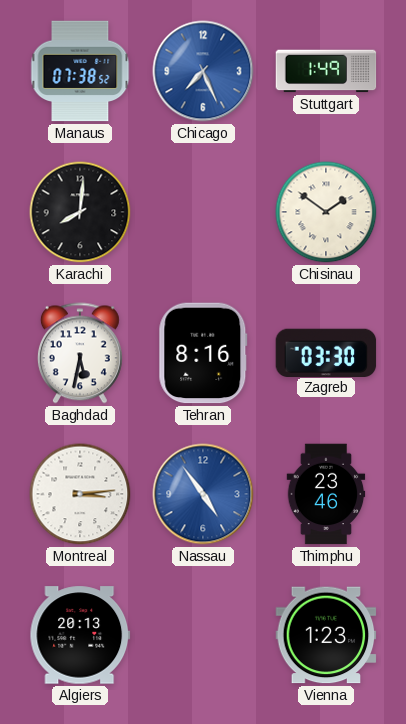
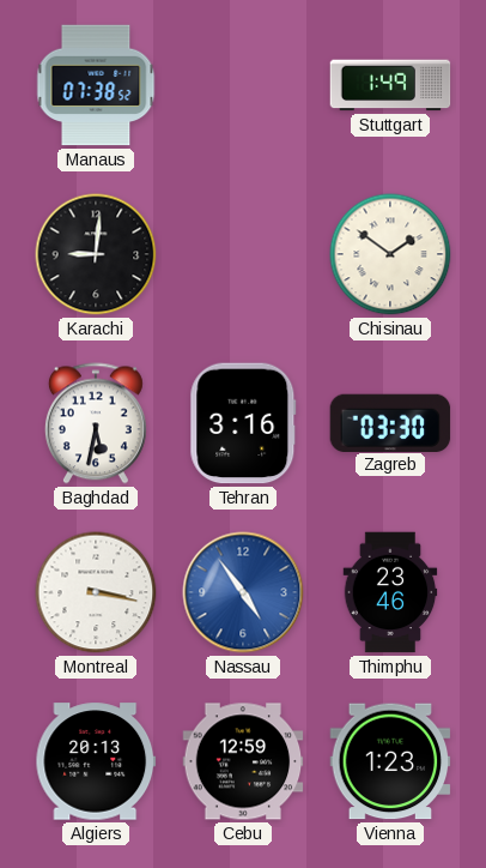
Chicago: 7:26 -> none
Karachi: 8:01 -> 9:01
Tehran: 8:16 -> 3:16
Montreal: 3:14 -> 3:17
Cebu: none -> 12:59
